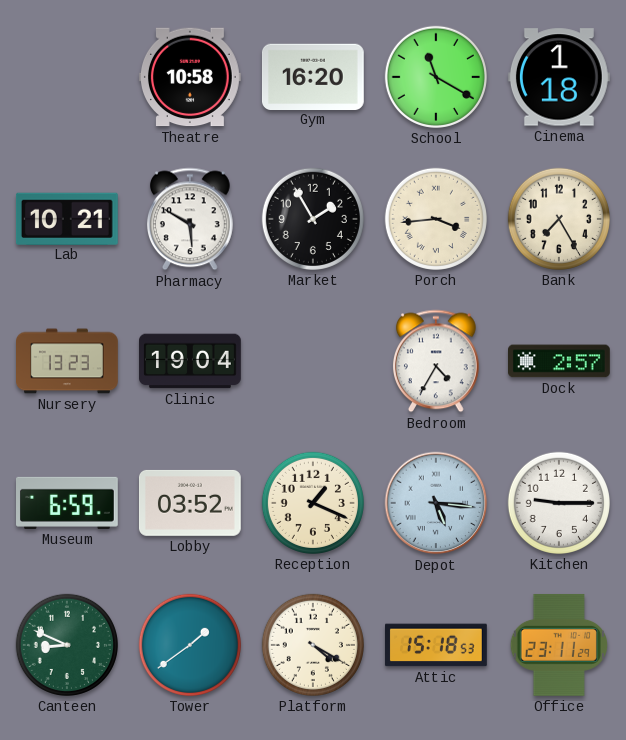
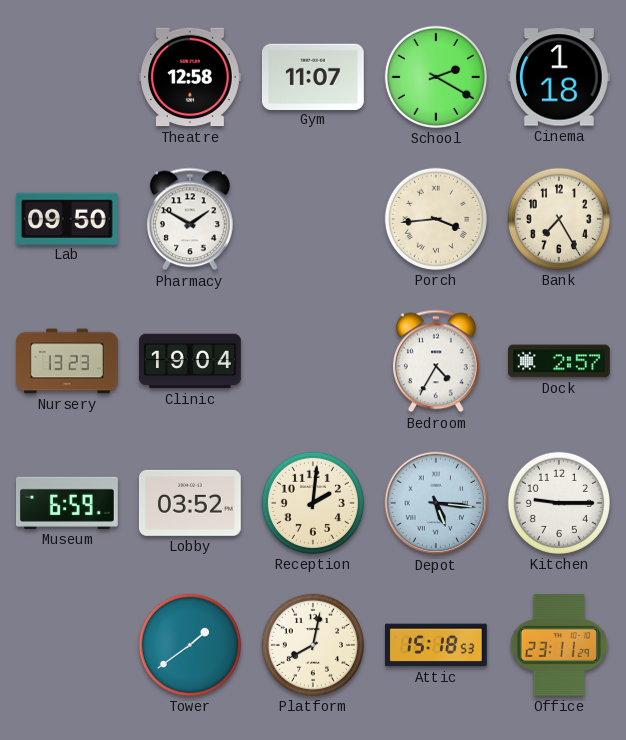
Theatre: 10:58 -> 12:58
Gym: 16:20 -> 11:07
School: 11:20 -> 2:20
Lab: 10:21 -> 09:50
Pharmacy: 5:50 -> 1:50
Market: 1:55 -> none
Reception: 1:19 -> 2:01
Canteen: 8:49 -> none
Platform: 4:20 -> 8:02
